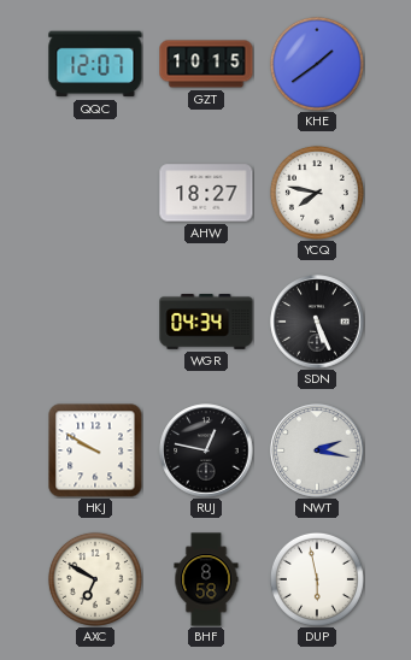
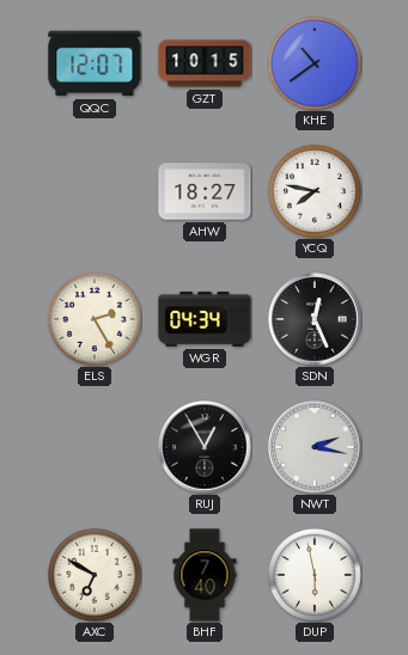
KHE: 1:39 -> 10:39
ELS: none -> 2:25
SDN: 5:26 -> 12:26
HKJ: 9:50 -> none
RUJ: 12:47 -> 12:55
BHF: 8:58 -> 7:40
